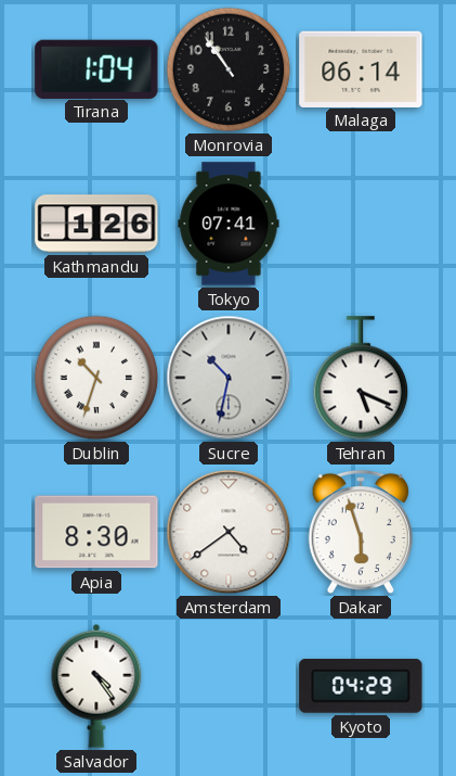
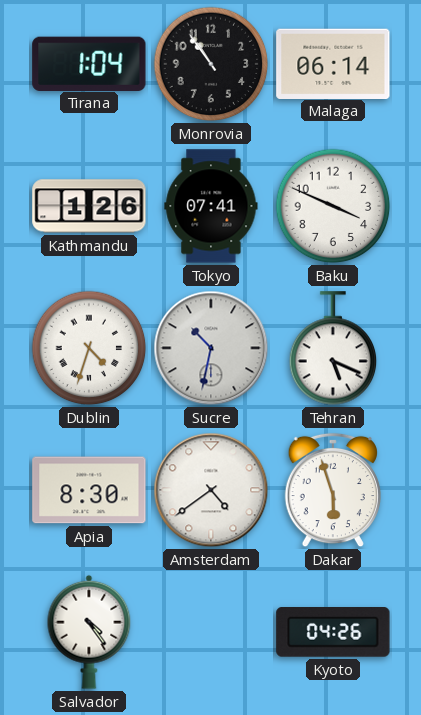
Baku: none -> 3:49
Dublin: 10:33 -> 4:33
Kyoto: 04:29 -> 04:26
